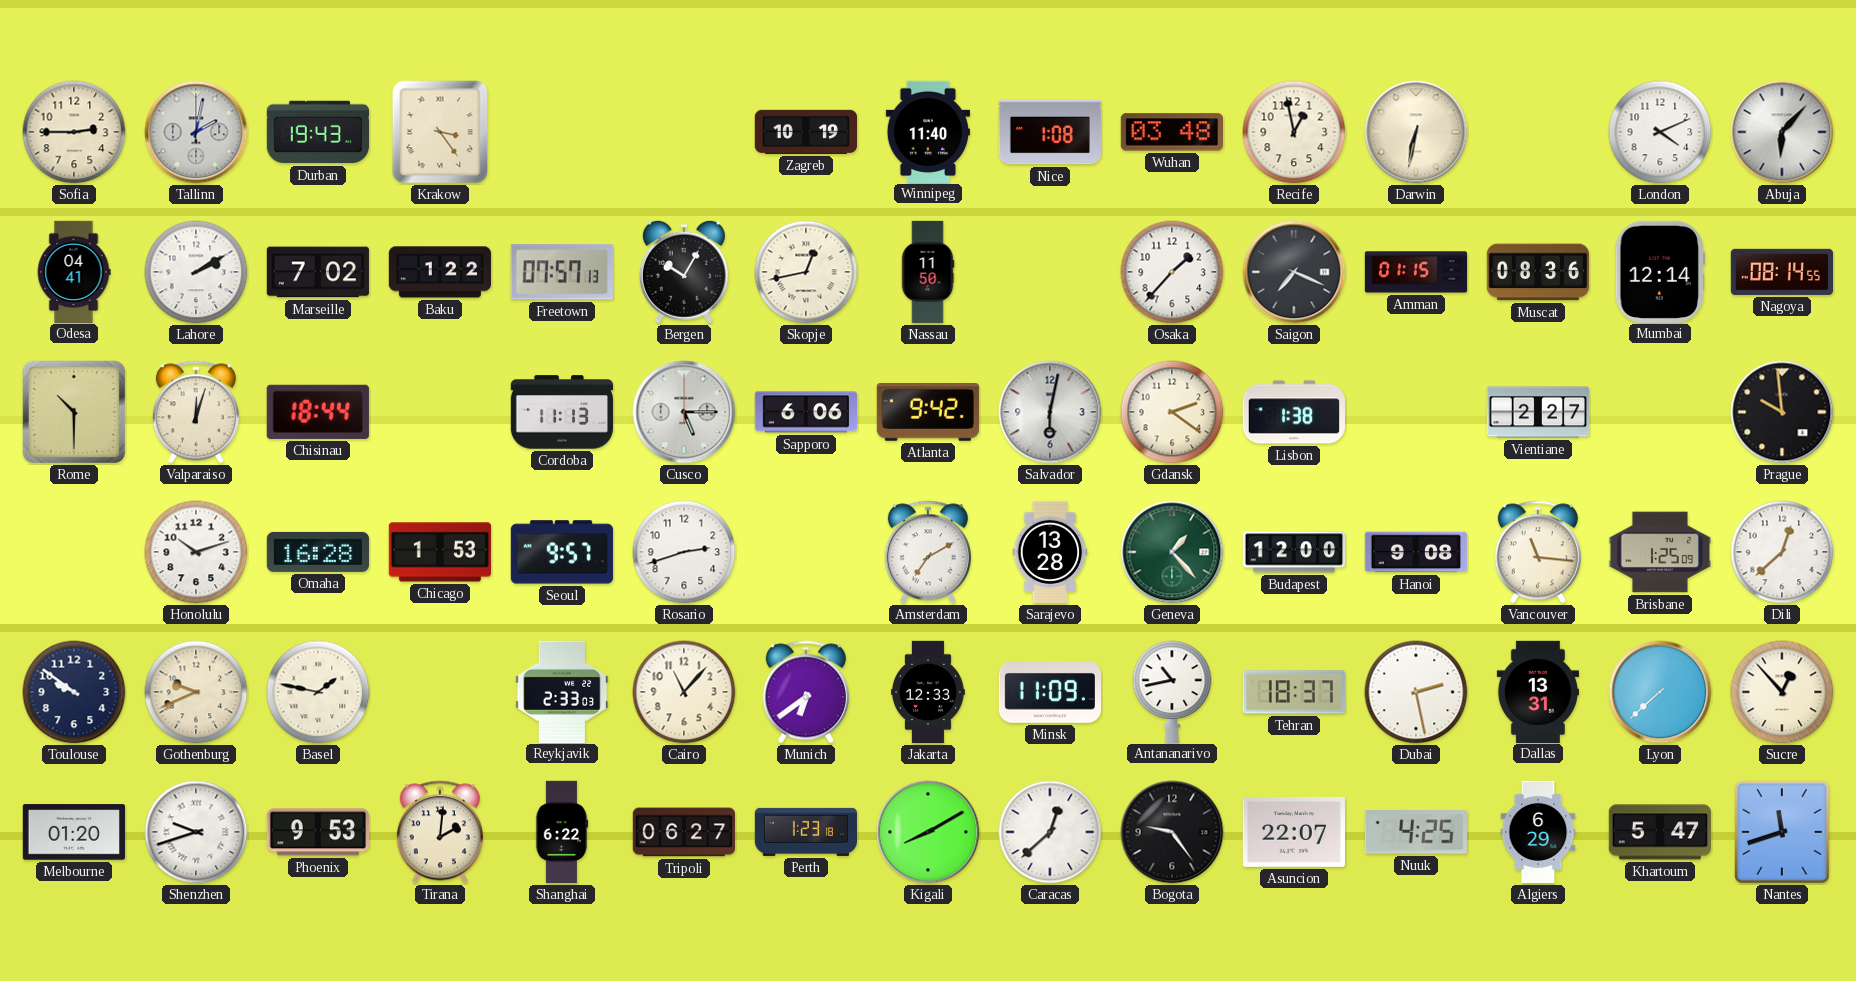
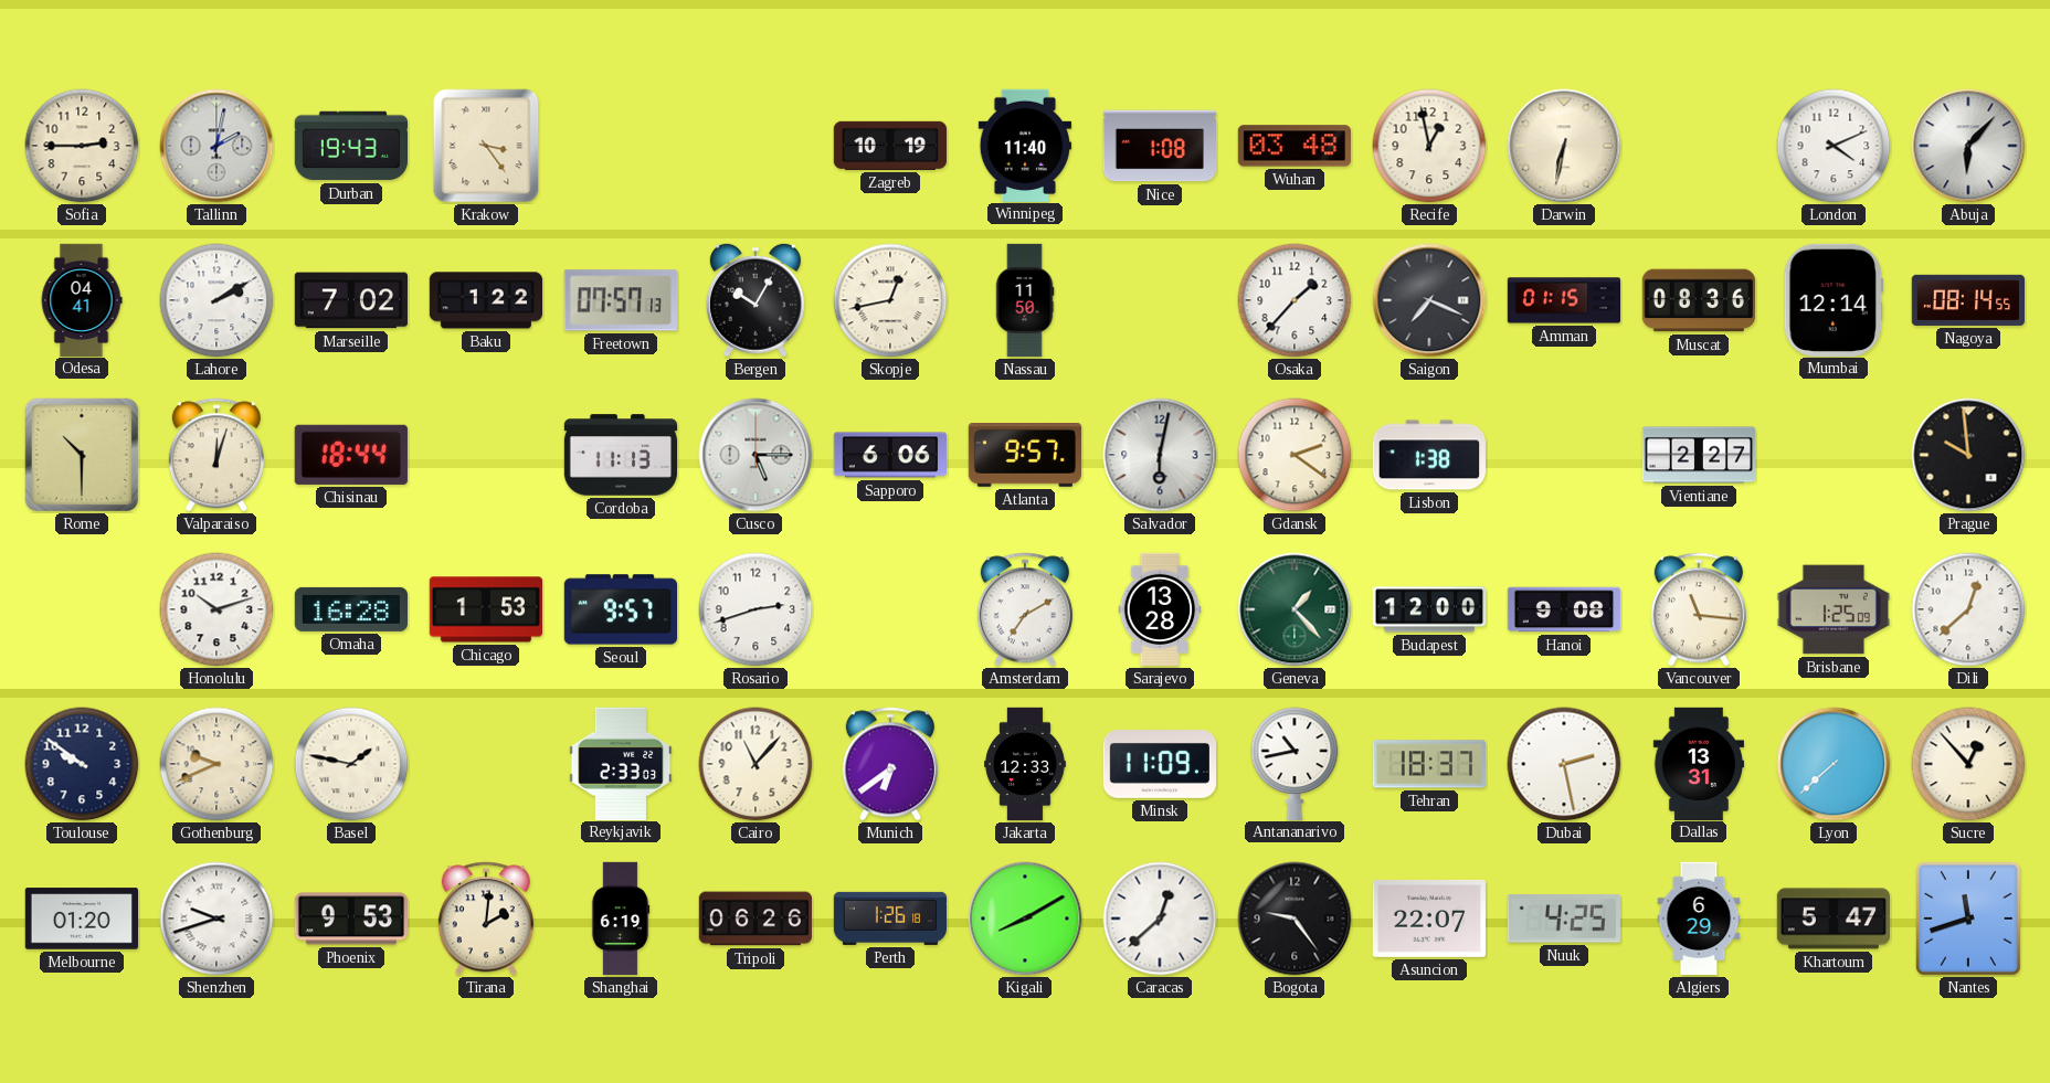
Atlanta: 9:42 -> 9:57
Shanghai: 6:22 -> 6:19
Tripoli: 06:27 -> 06:26
Perth: 1:23 -> 1:26
